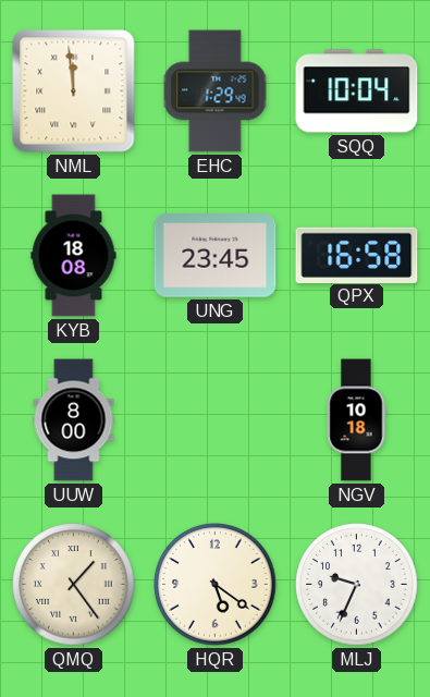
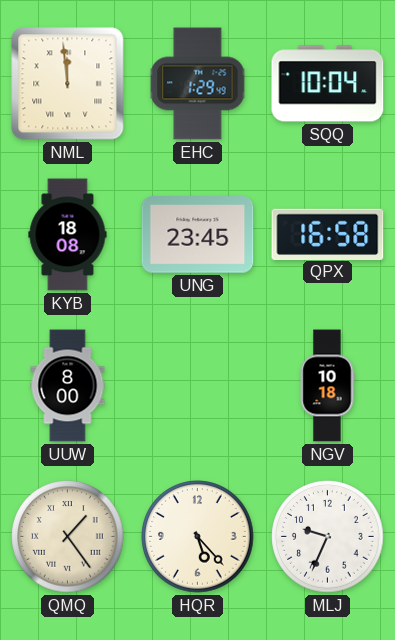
HQR: 5:21 -> 5:23
